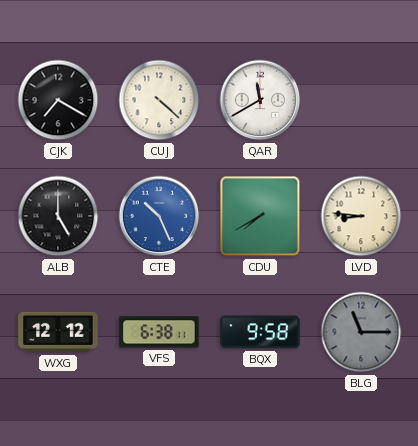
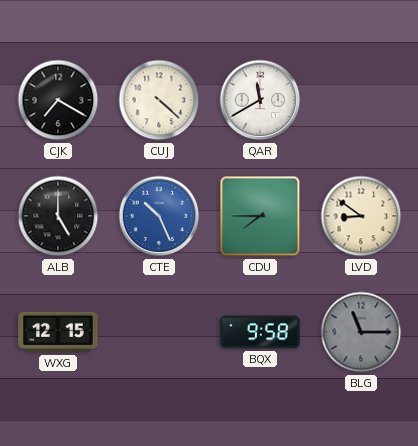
CDU: 7:40 -> 7:45
LVD: 8:46 -> 8:51
WXG: 12:12 -> 12:15
VFS: 6:38 -> none
